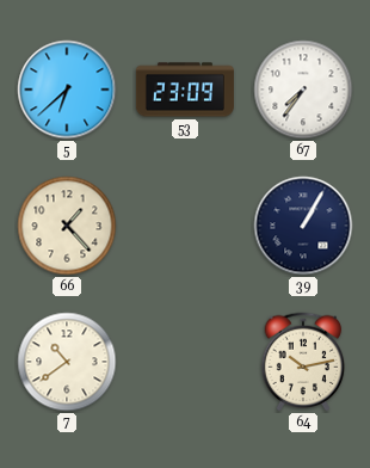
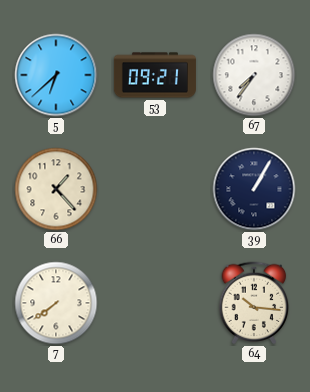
53: 23:09 -> 09:21
7: 10:39 -> 7:39
64: 10:13 -> 10:16
